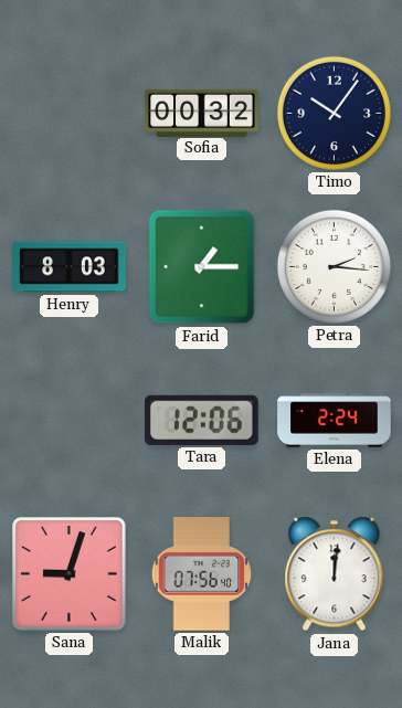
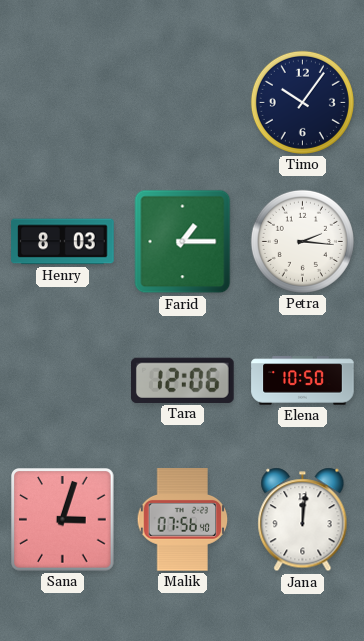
Sofia: 00:32 -> none
Elena: 2:24 -> 10:50
Sana: 9:03 -> 3:03
